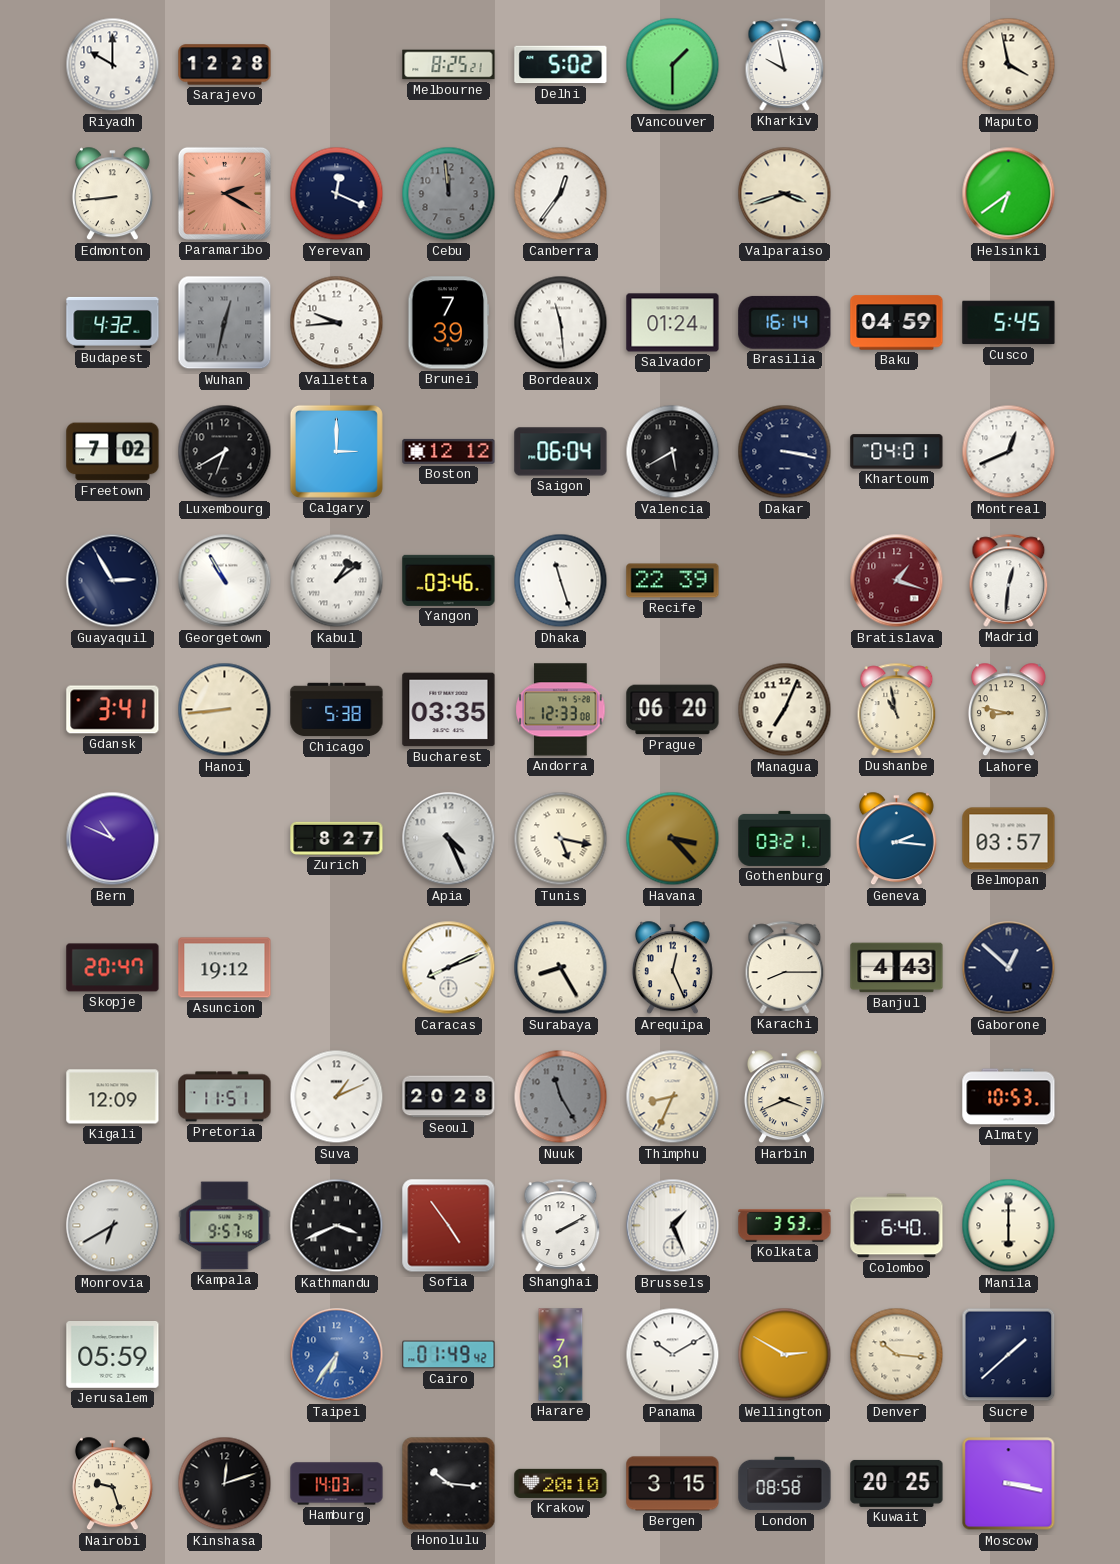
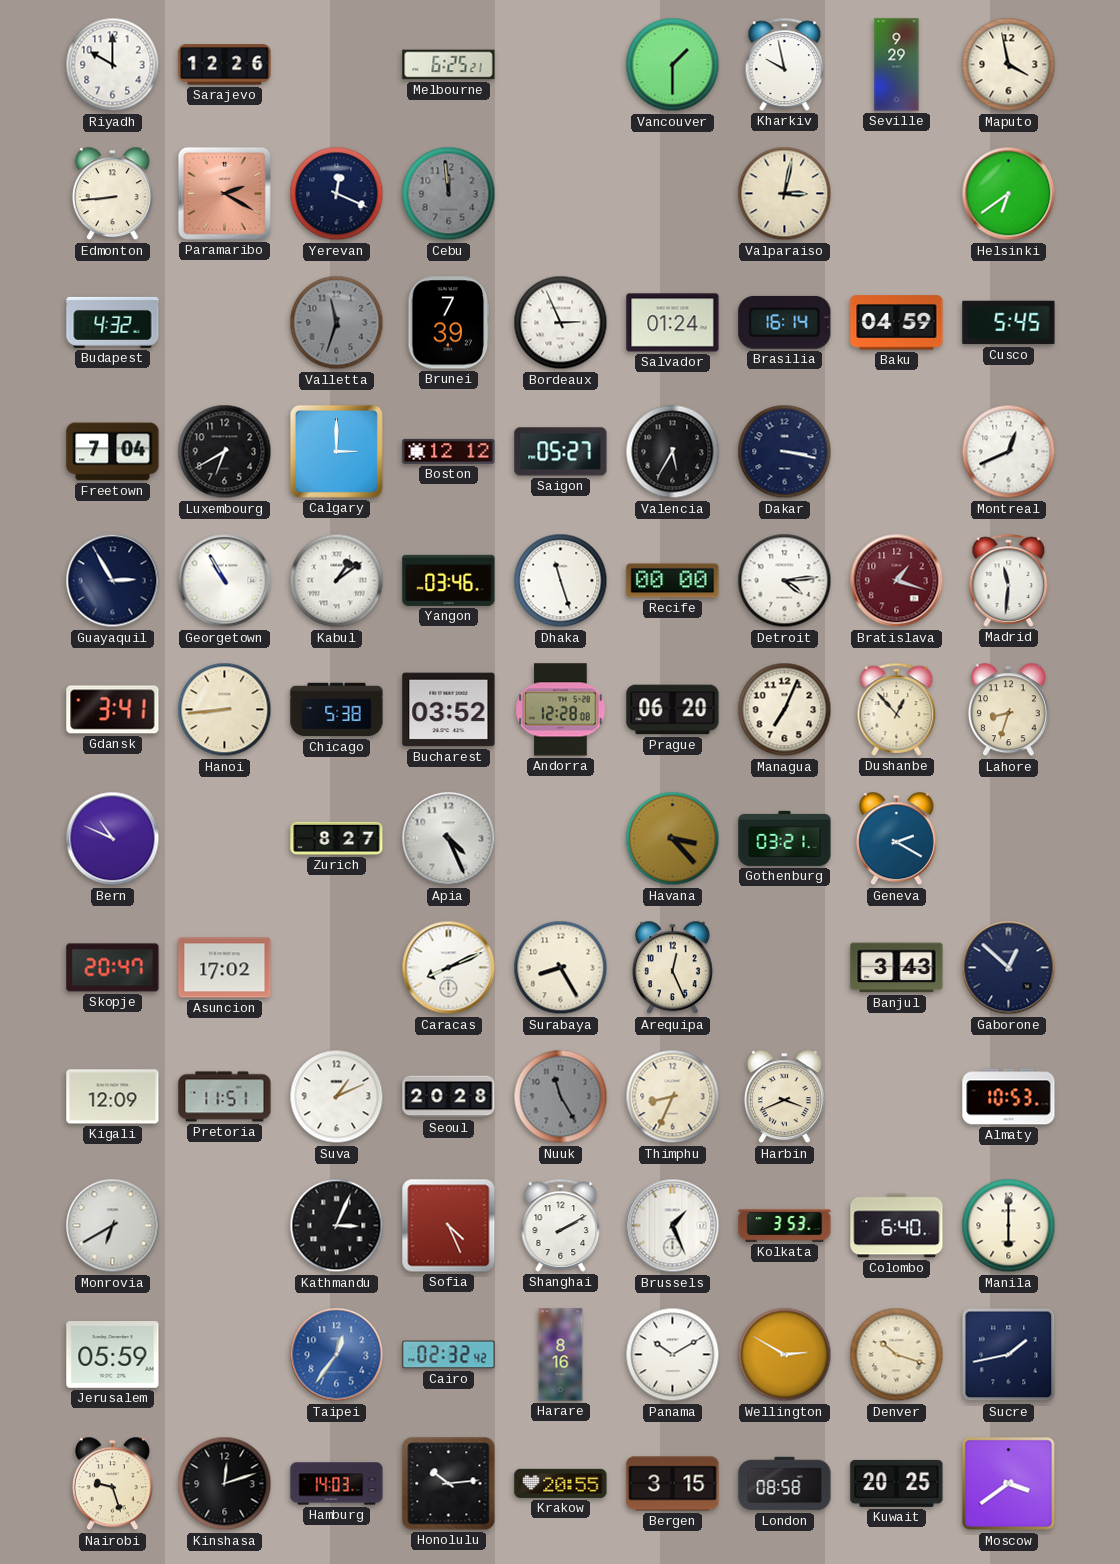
Sarajevo: 12:28 -> 12:26
Melbourne: 8:25 -> 6:25
Delhi: 5:02 -> none
Seville: none -> 9:29
Canberra: 12:36 -> none
Valparaiso: 3:42 -> 3:02
Wuhan: 12:32 -> none
Valletta: 9:44 -> 11:33
Valletta dial: white -> grey
Bordeaux: 11:29 -> 2:56
Freetown: 7:02 -> 7:04
Saigon: 06:04 -> 05:27
Valencia: 5:40 -> 5:35
Khartoum: 04:01 -> none
Recife: 22:39 -> 00:00
Detroit: none -> 4:14
Madrid: 12:31 -> 11:31
Bucharest: 03:35 -> 03:52
Andorra: 12:33 -> 12:28
Dushanbe: 10:58 -> 12:53
Lahore: 8:47 -> 8:33
Tunis: 5:17 -> none
Geneva: 2:16 -> 2:20
Belmopan: 03:57 -> none
Asuncion: 19:12 -> 17:02
Karachi: 8:15 -> none
Banjul: 4:43 -> 3:43
Kampala: 9:57 -> none
Kathmandu: 3:41 -> 3:04
Sofia: 4:54 -> 4:26
Taipei: 6:36 -> 12:36
Cairo: 01:49 -> 02:32
Harare: 7:31 -> 8:16
Denver: 10:16 -> 10:18
Sucre: 1:38 -> 1:43
Honolulu: 10:16 -> 10:14
Krakow: 20:10 -> 20:55
Moscow: 3:17 -> 3:39
